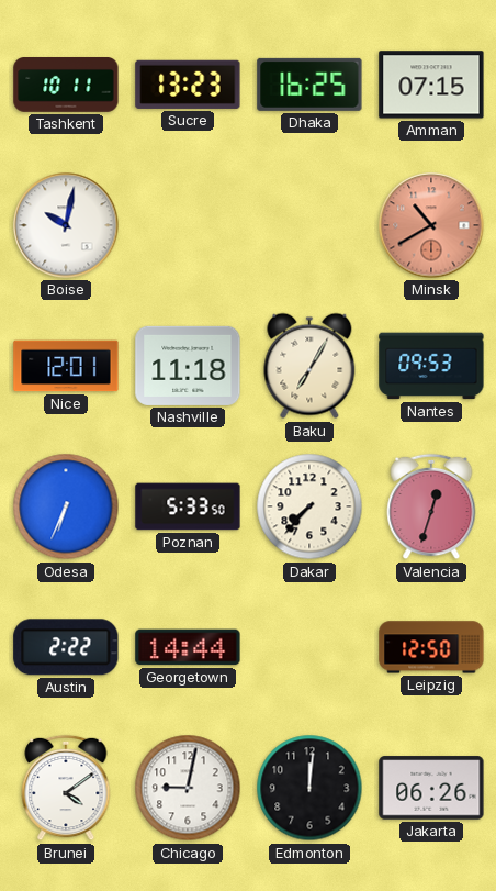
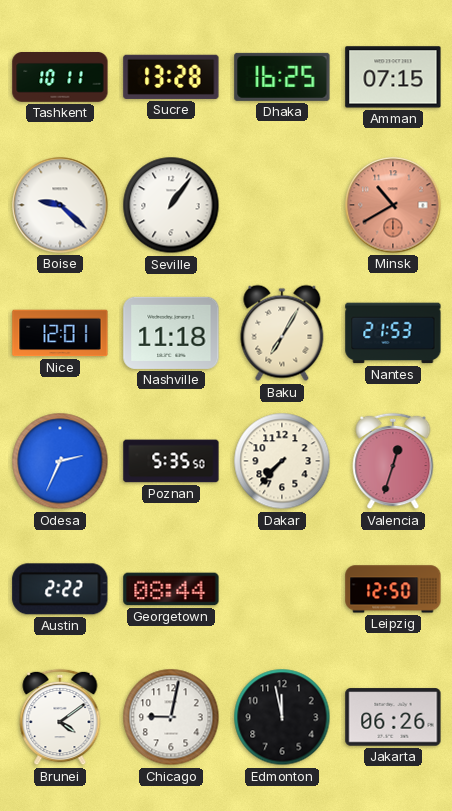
Sucre: 13:23 -> 13:28
Boise: 10:02 -> 9:22
Seville: none -> 1:06
Nantes: 09:53 -> 21:53
Odesa: 6:34 -> 2:34
Poznan: 5:33 -> 5:35
Georgetown: 14:44 -> 08:44
Edmonton: 12:01 -> 11:58
